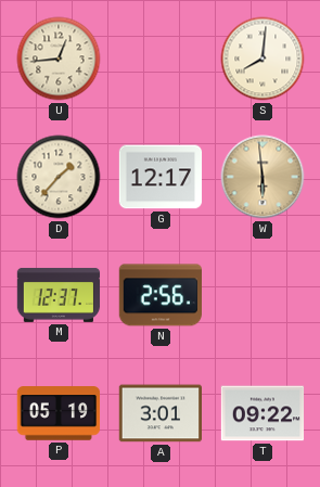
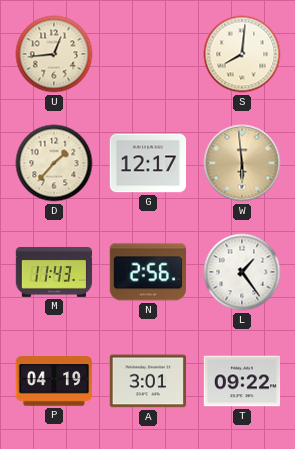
M: 12:37 -> 11:43
L: none -> 1:24
P: 05:19 -> 04:19
